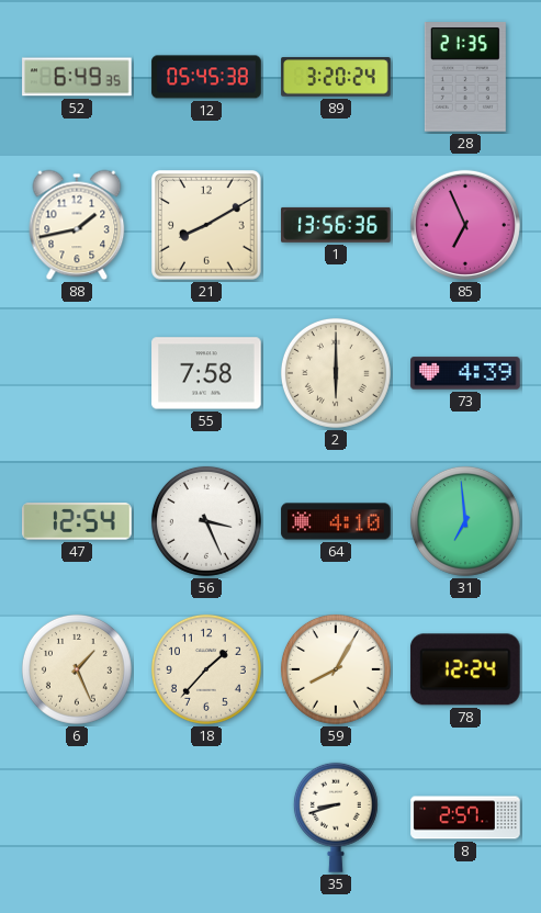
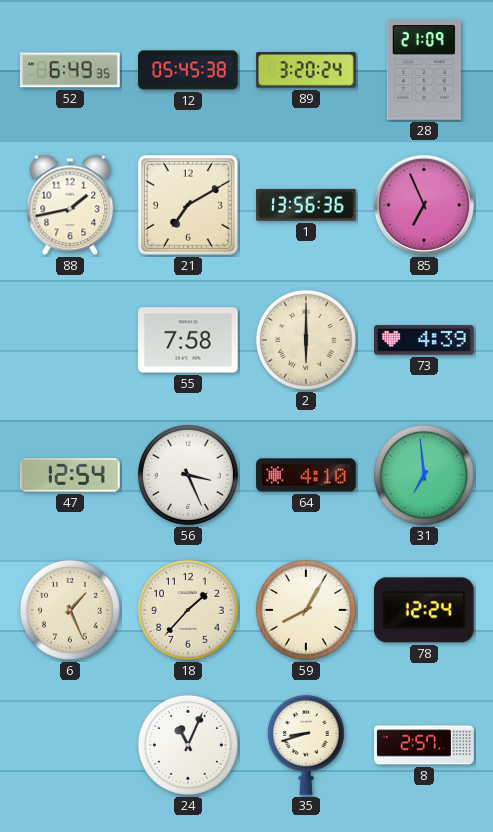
28: 21:35 -> 21:09
21: 8:10 -> 7:10
24: none -> 11:04
